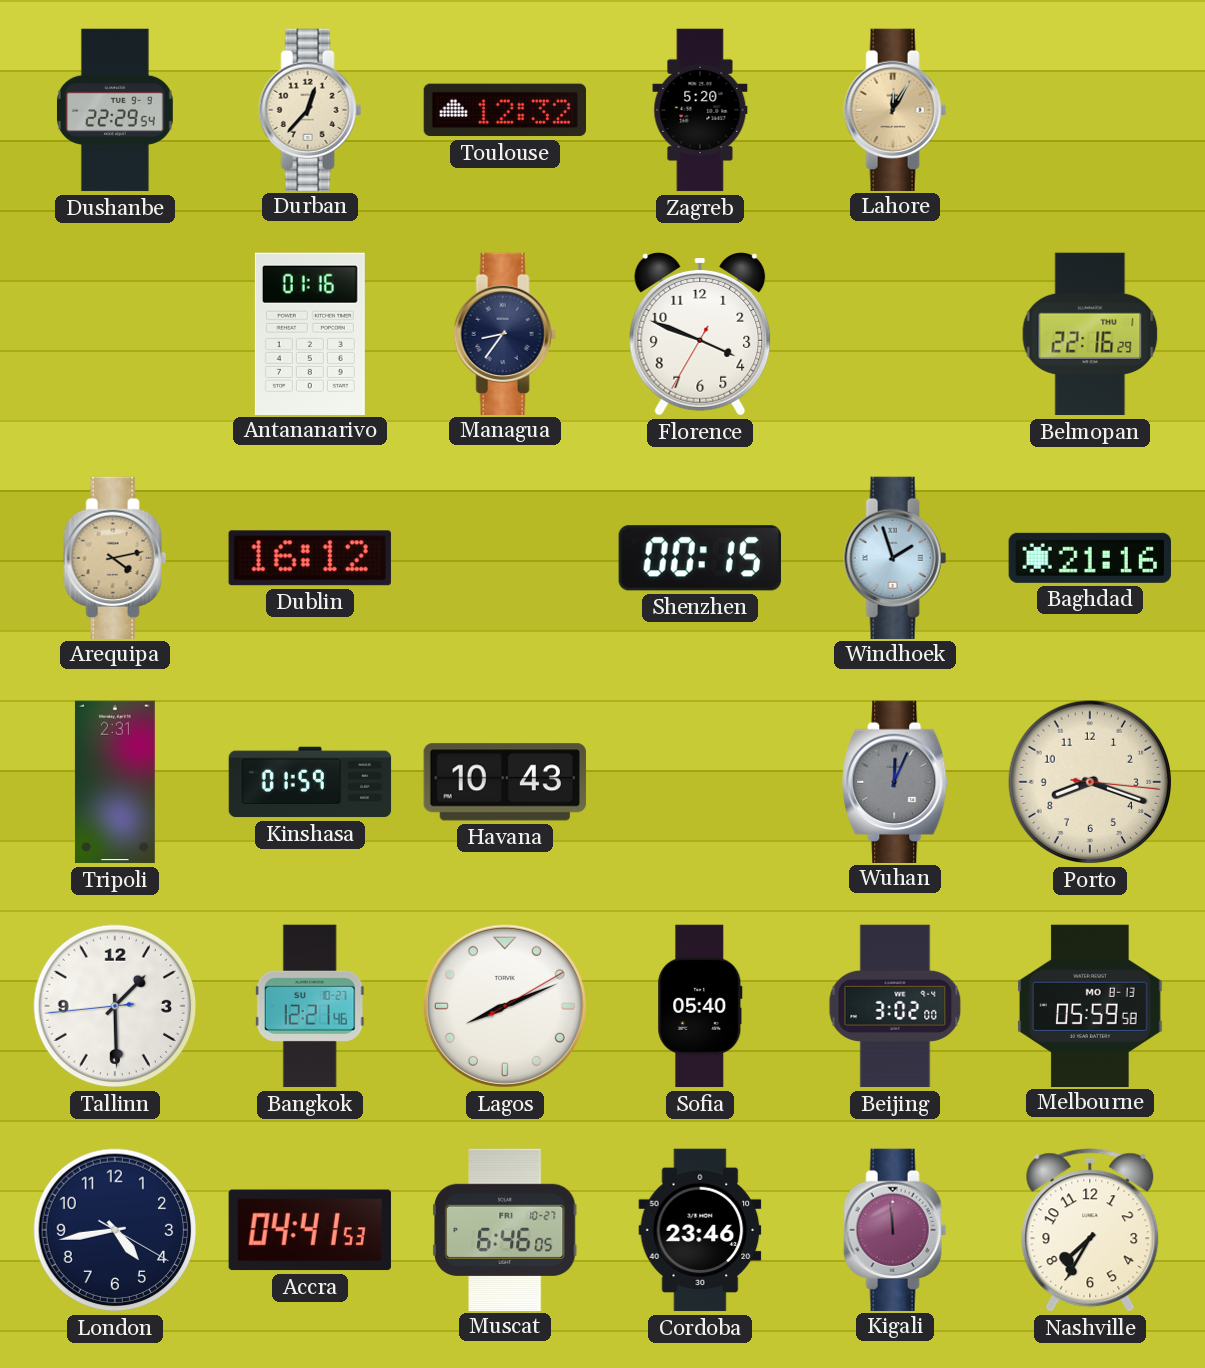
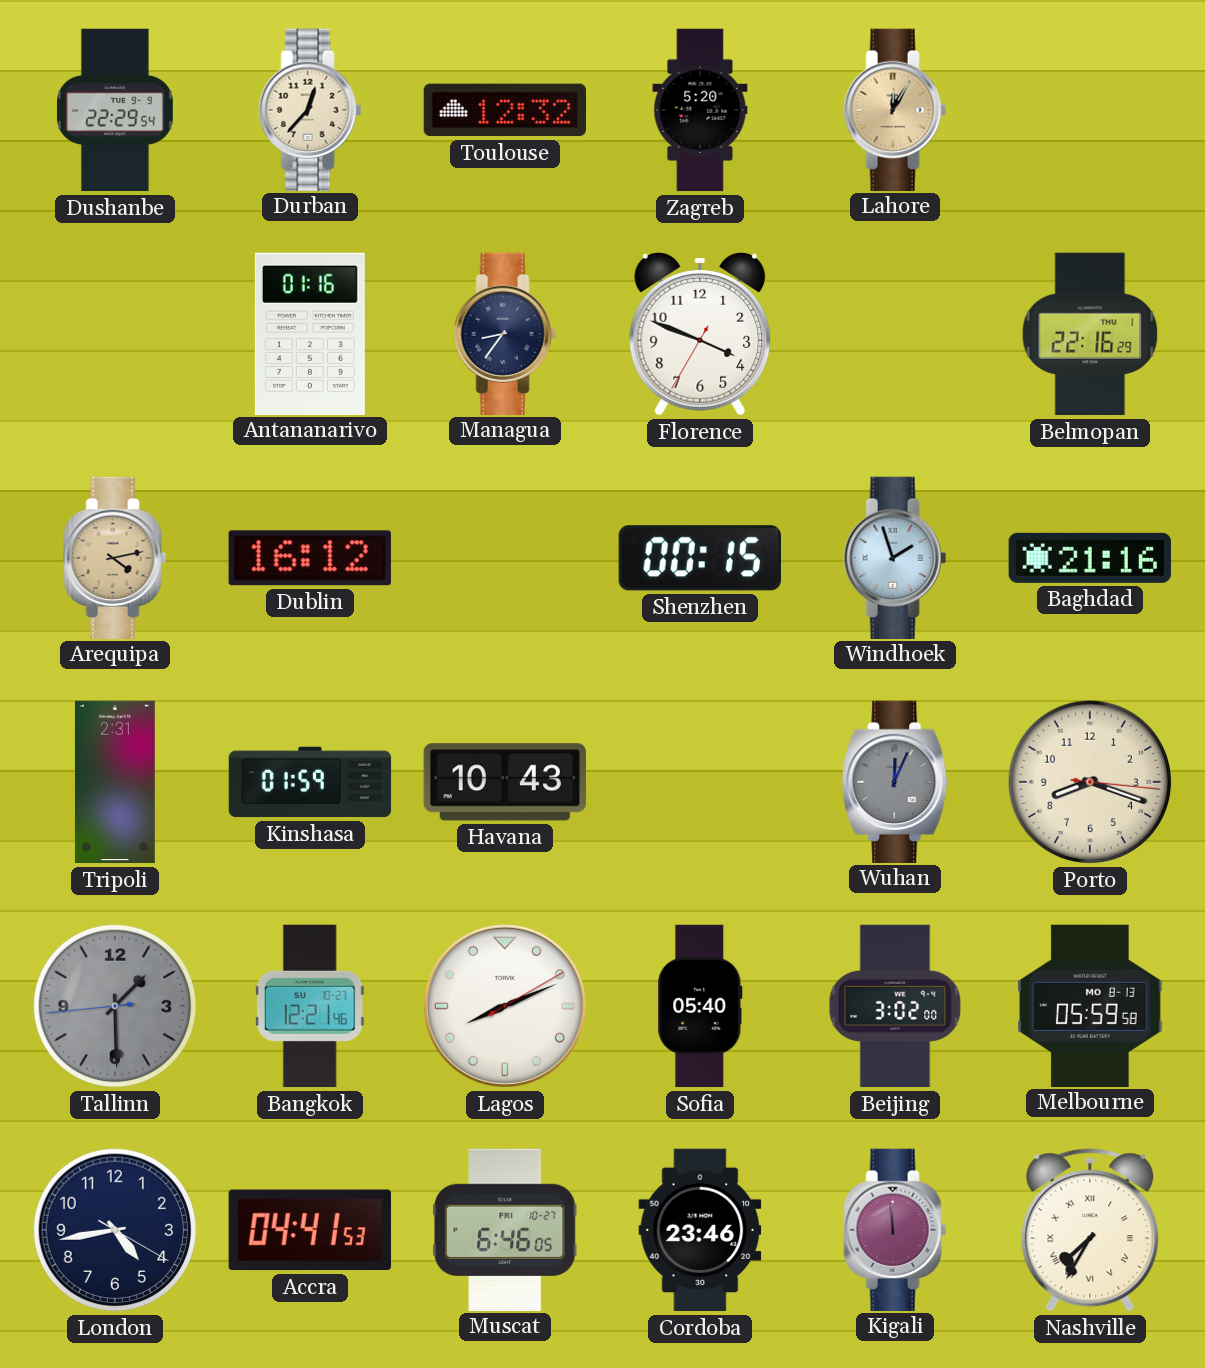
Tallinn dial: white -> grey
Nashville numerals: Arabic -> Roman
